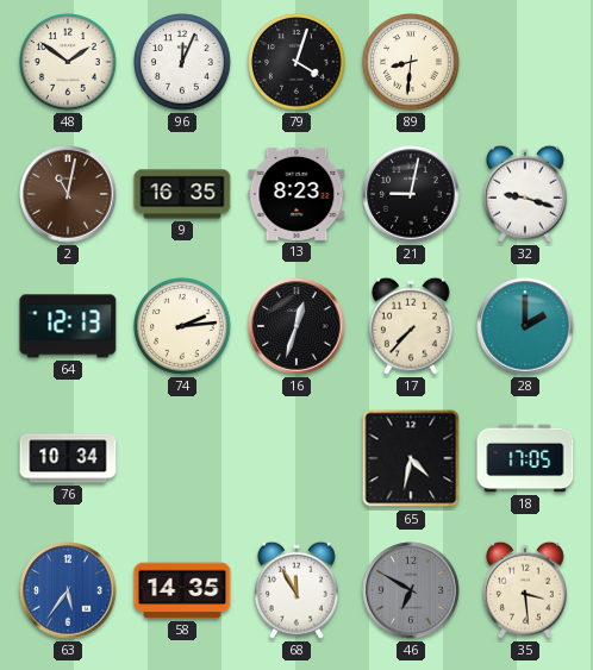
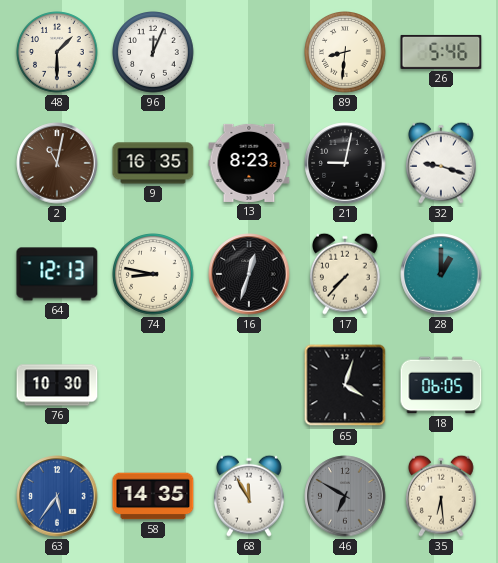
48: 1:51 -> 1:30
79: 4:03 -> none
26: none -> 5:46
74: 2:14 -> 8:47
28: 2:00 -> 1:00
76: 10:34 -> 10:30
65: 4:32 -> 4:03
18: 17:05 -> 06:05
35: 3:29 -> 6:29
